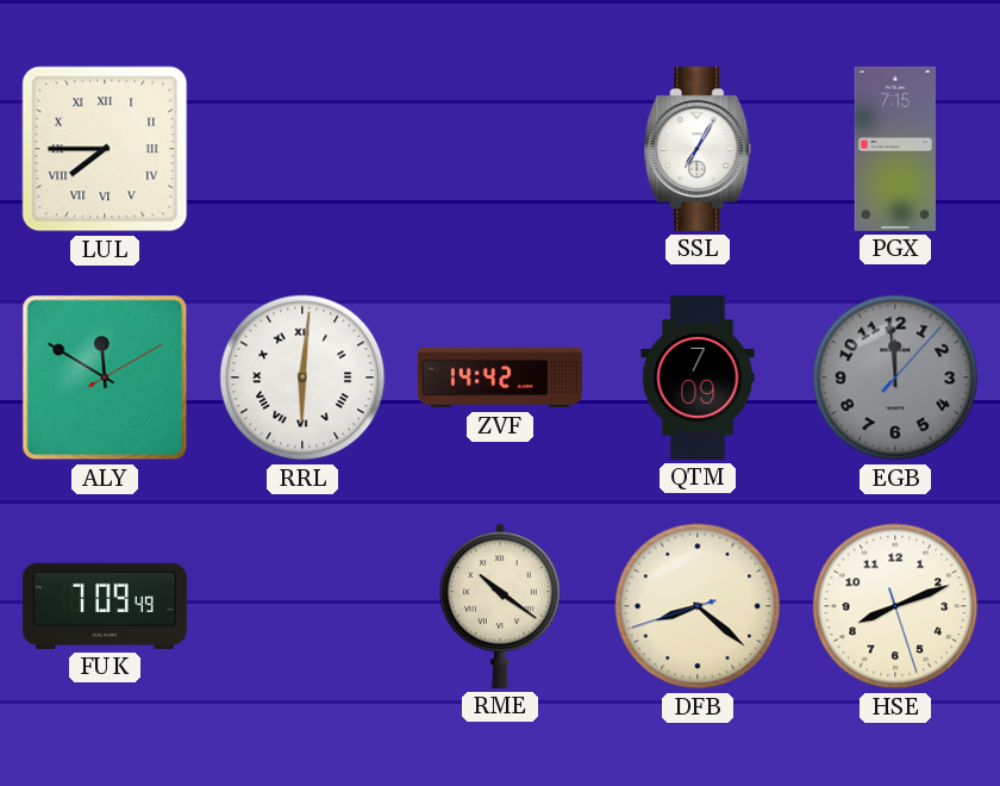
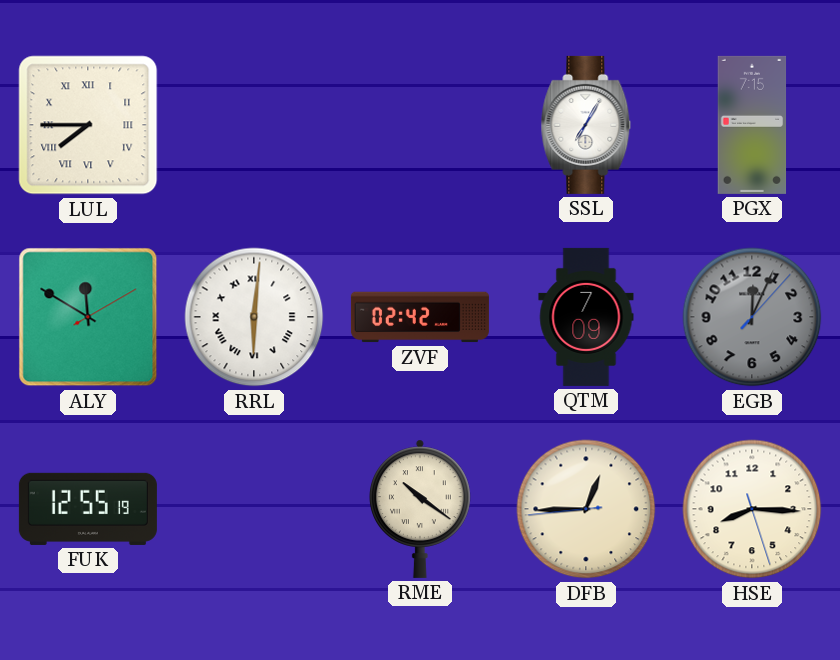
ZVF: 14:42 -> 02:42
EGB: 11:59 -> 12:04
FUK: 7:09 -> 12:55
DFB: 8:21 -> 12:44
HSE: 8:11 -> 8:15
